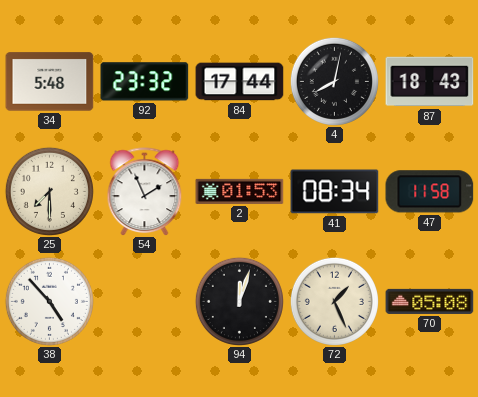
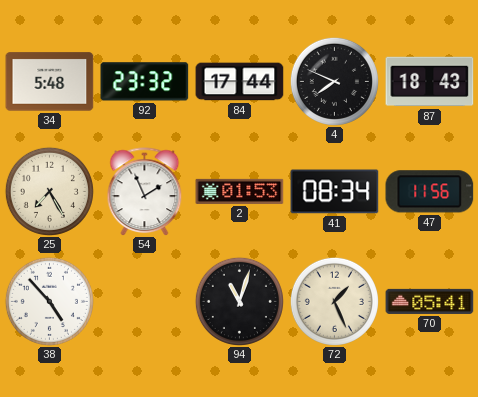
4: 8:02 -> 7:49
25: 7:30 -> 7:25
47: 11:58 -> 11:56
94: 12:03 -> 11:03
70: 05:08 -> 05:41
